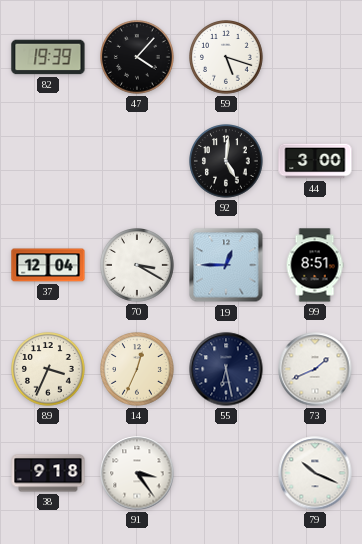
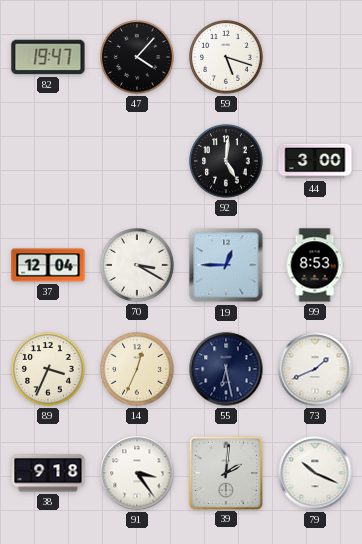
82: 19:39 -> 19:47
99: 8:51 -> 8:53
39: none -> 2:01
